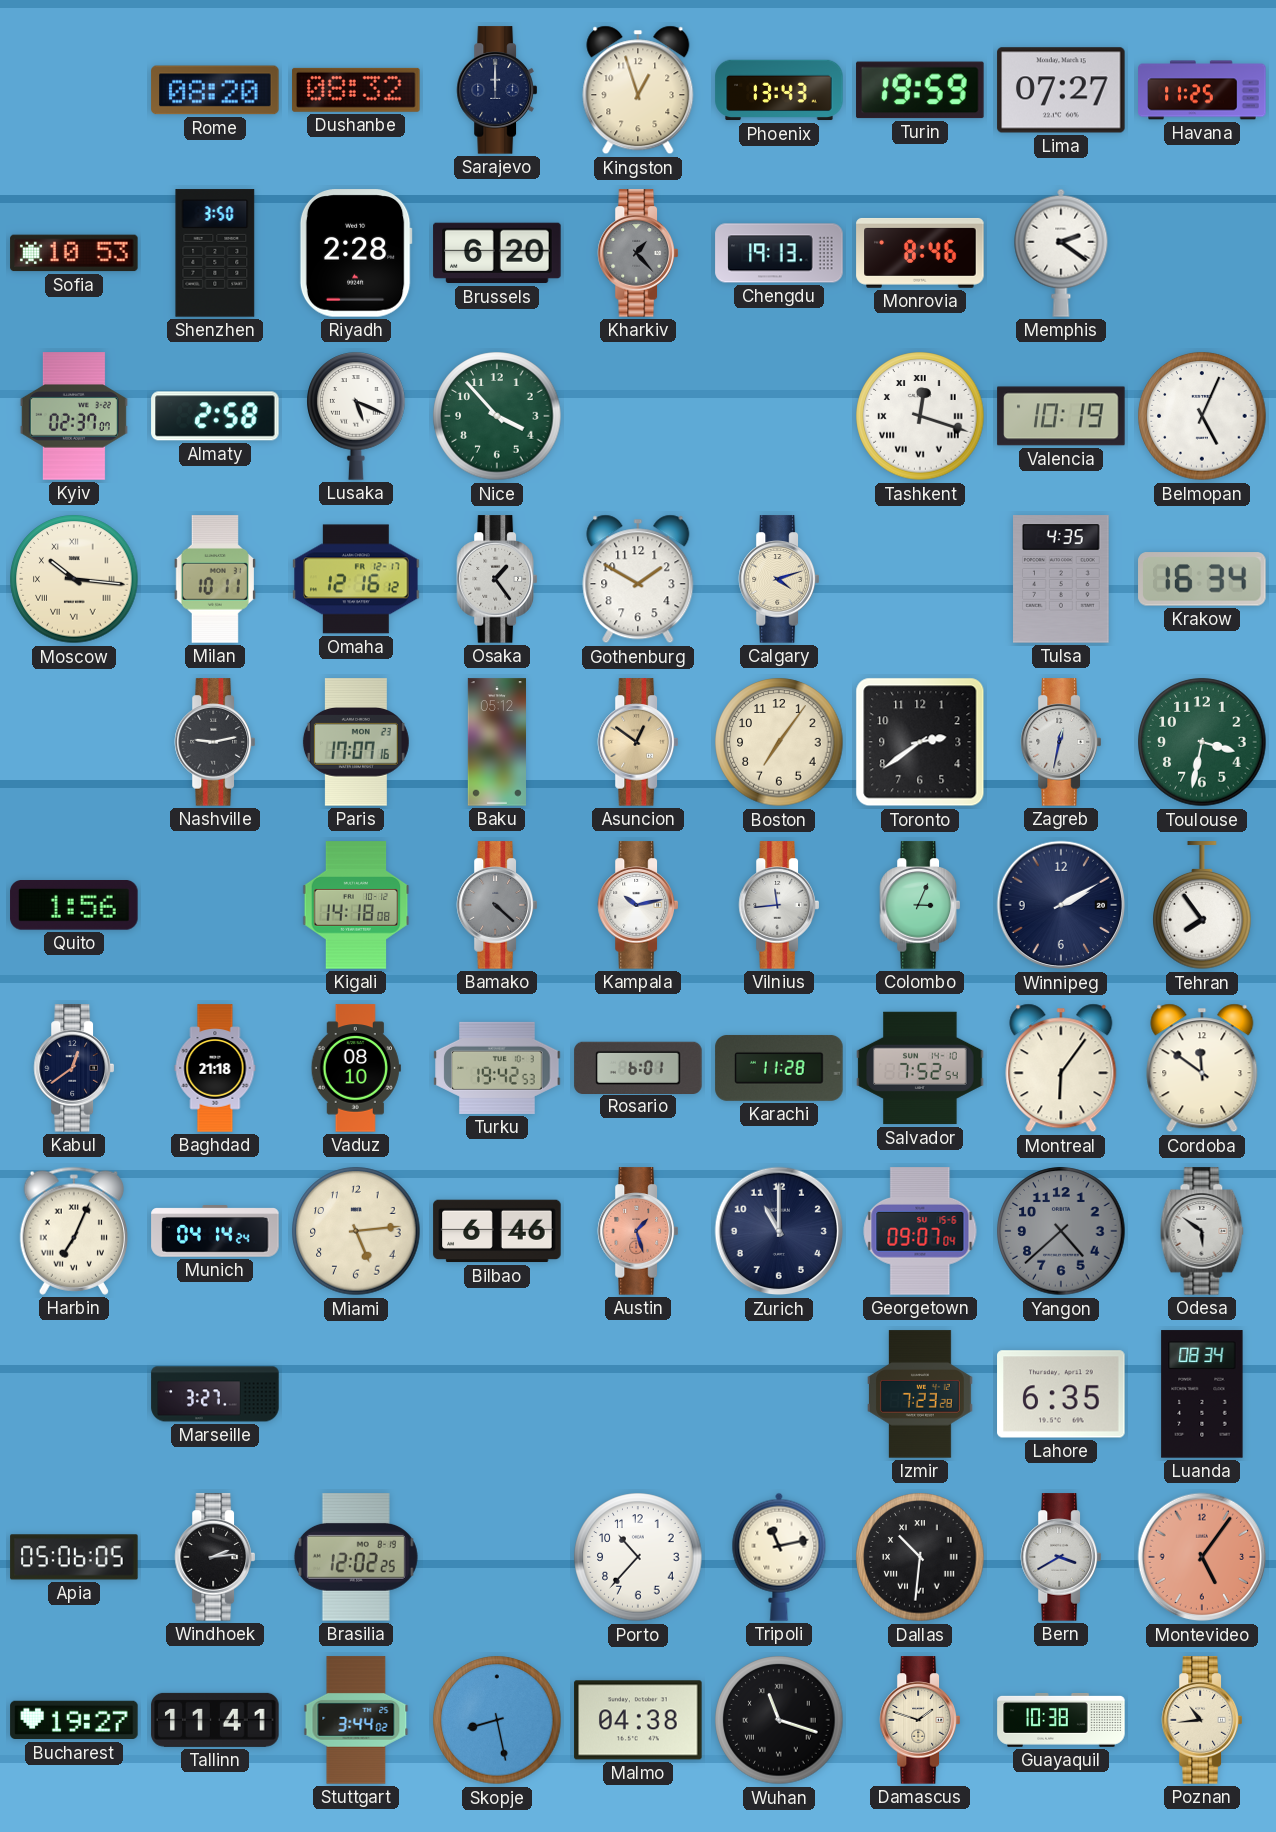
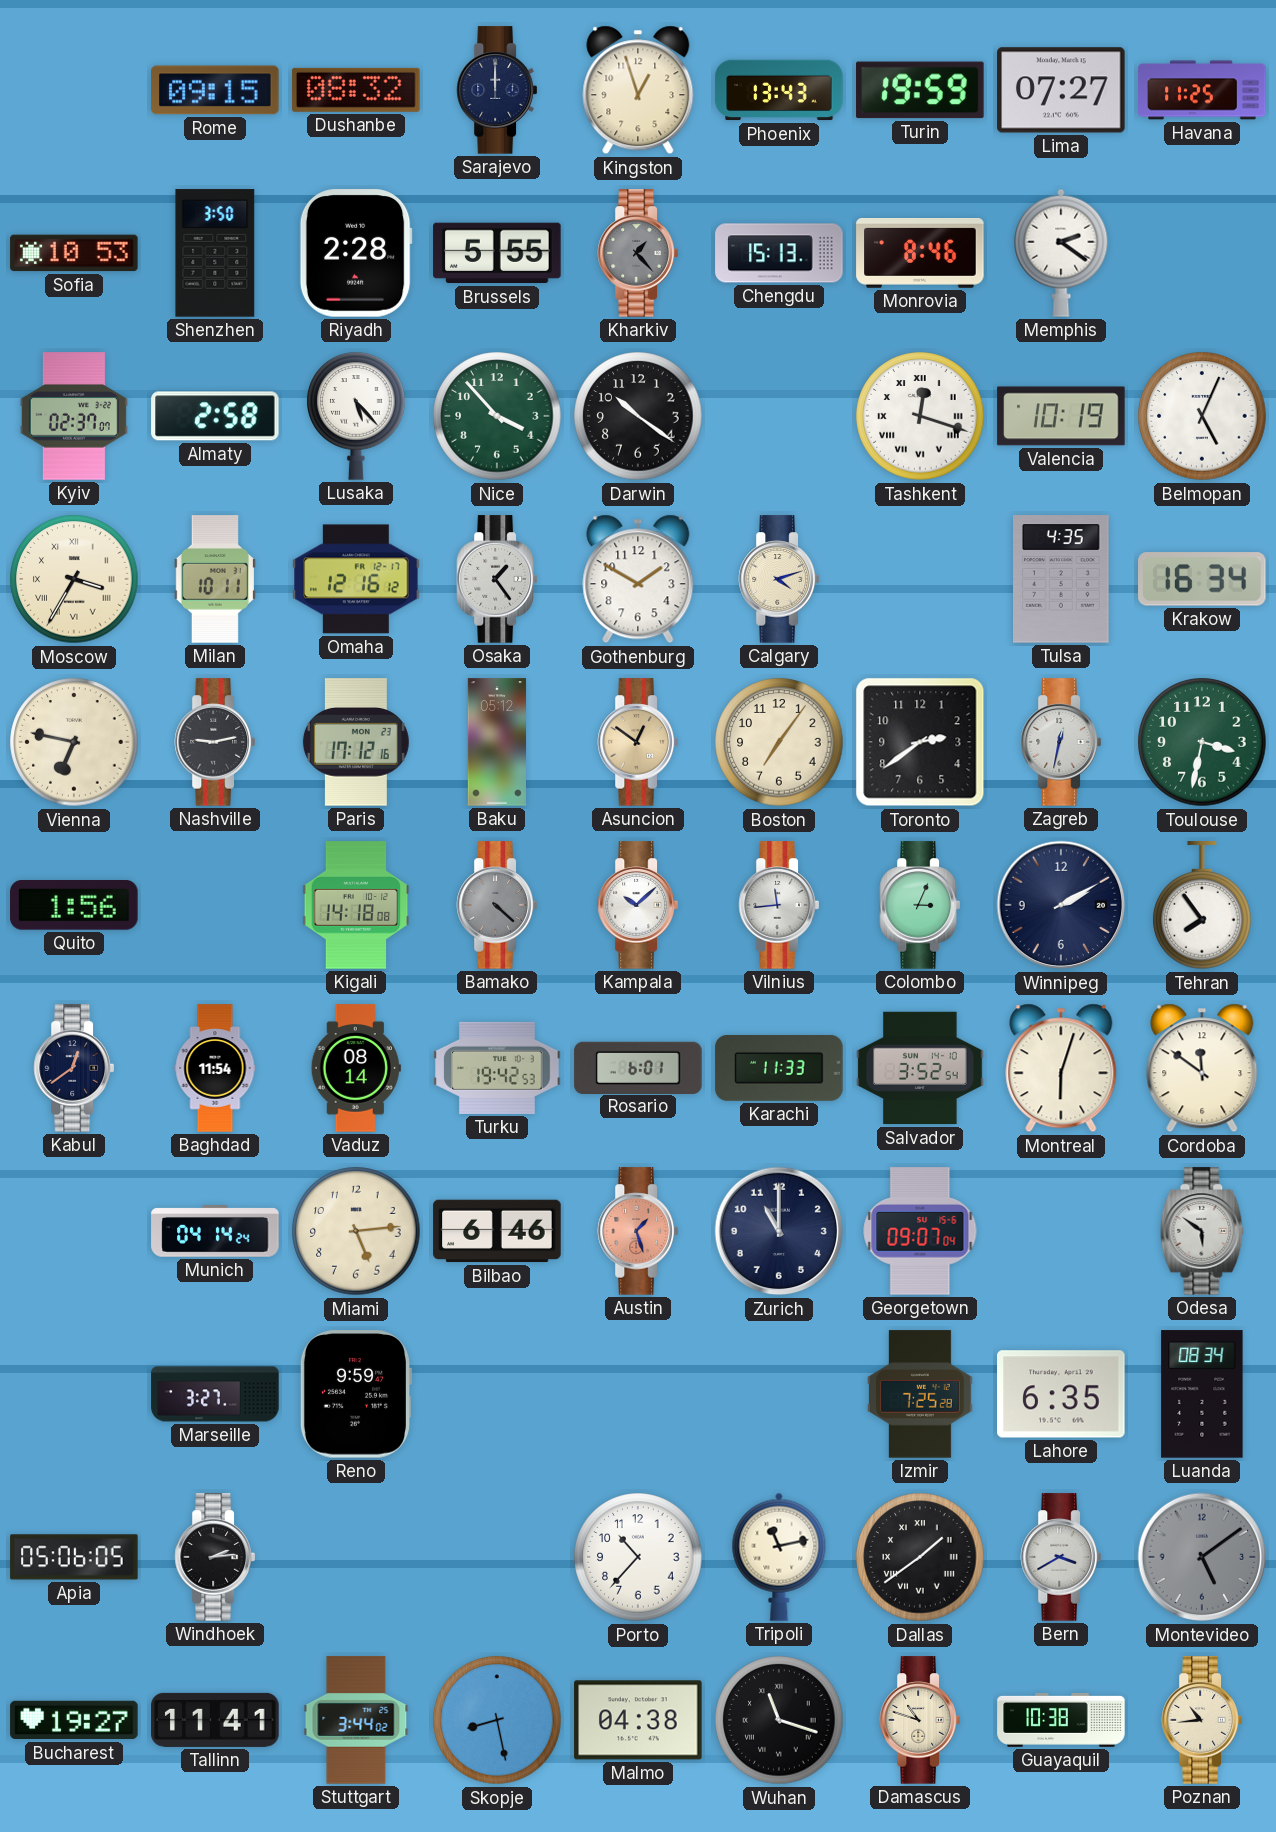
Rome: 08:20 -> 09:15
Brussels: 6:20 -> 5:55
Chengdu: 19:13 -> 15:13
Lusaka: 5:19 -> 5:23
Darwin: none -> 10:21
Moscow: 10:16 -> 3:35
Vienna: none -> 6:47
Paris: 17:07 -> 17:12
Kampala: 10:13 -> 10:08
Baghdad: 21:18 -> 11:54
Vaduz: 08:10 -> 08:14
Karachi: 11:28 -> 11:33
Salvador: 7:52 -> 3:52
Montreal: 6:06 -> 6:03
Harbin: 7:04 -> none
Yangon: 4:38 -> none
Reno: none -> 9:59
Izmir: 7:23 -> 7:25
Brasilia: 12:02 -> none
Dallas: 10:31 -> 1:39
Montevideo: 5:06 -> 5:09
Montevideo dial: salmon -> grey
Damascus: 1:48 -> 10:48
